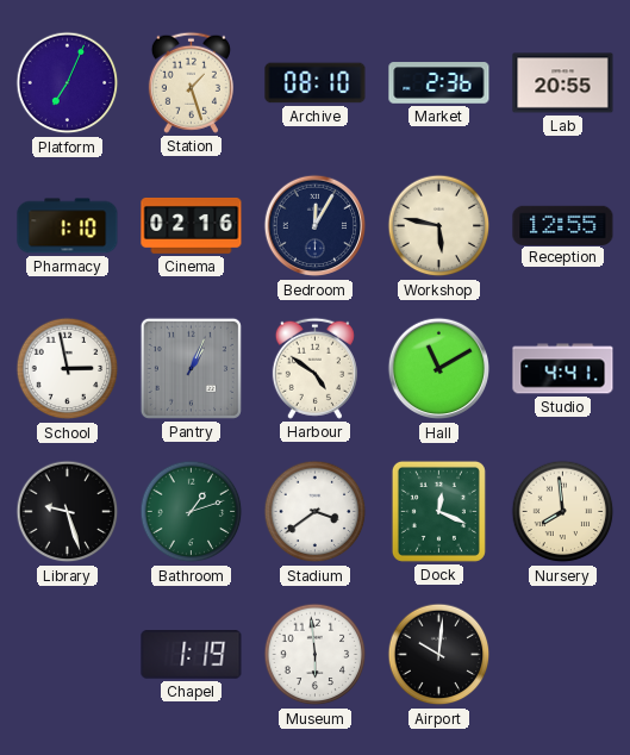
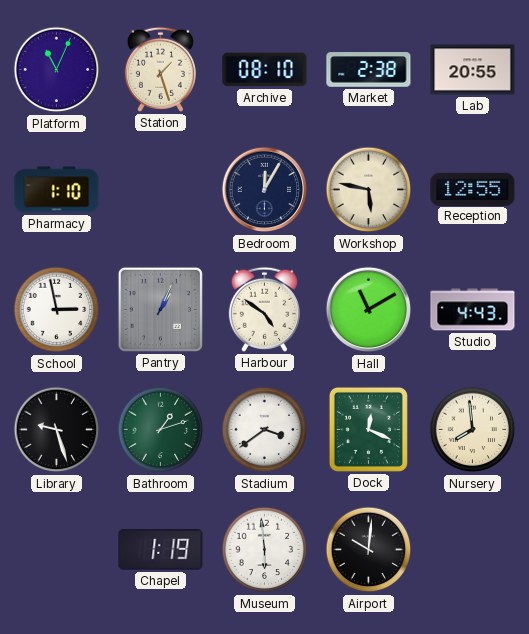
Platform: 7:04 -> 11:04
Market: 2:36 -> 2:38
Cinema: 02:16 -> none
Studio: 4:41 -> 4:43
